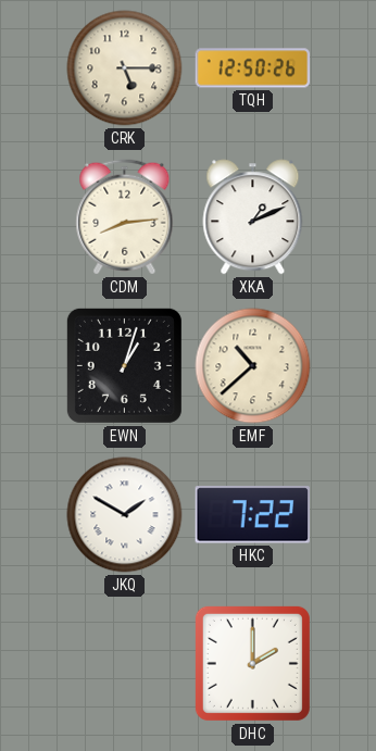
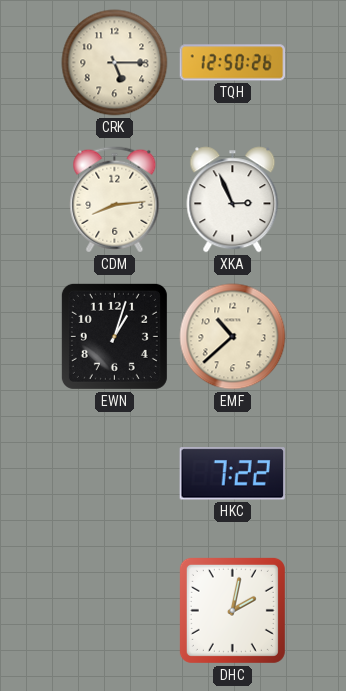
XKA: 1:11 -> 2:56
JKQ: 1:50 -> none
DHC: 2:00 -> 2:02
